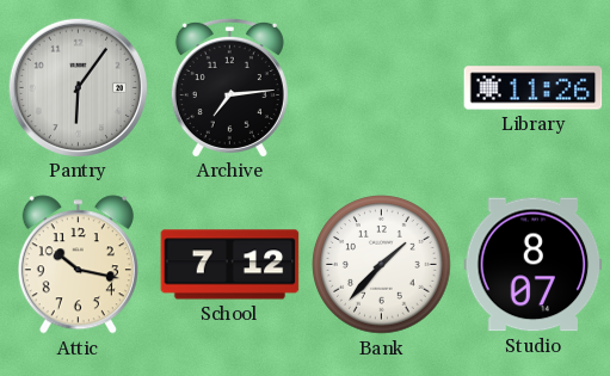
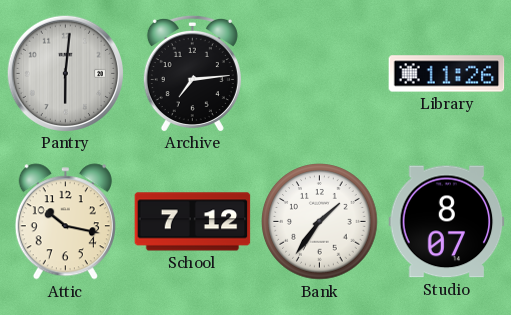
Pantry: 6:06 -> 6:01
Bank: 1:37 -> 1:36
